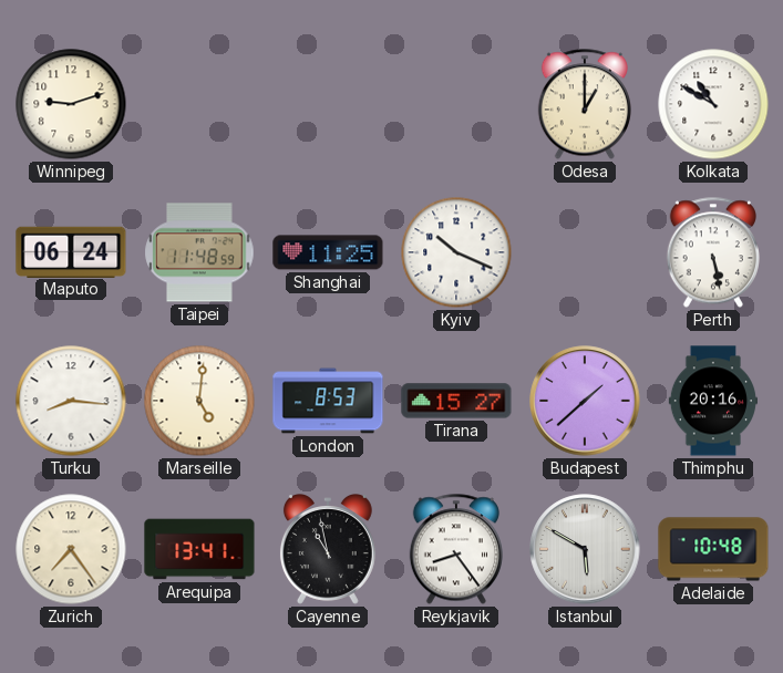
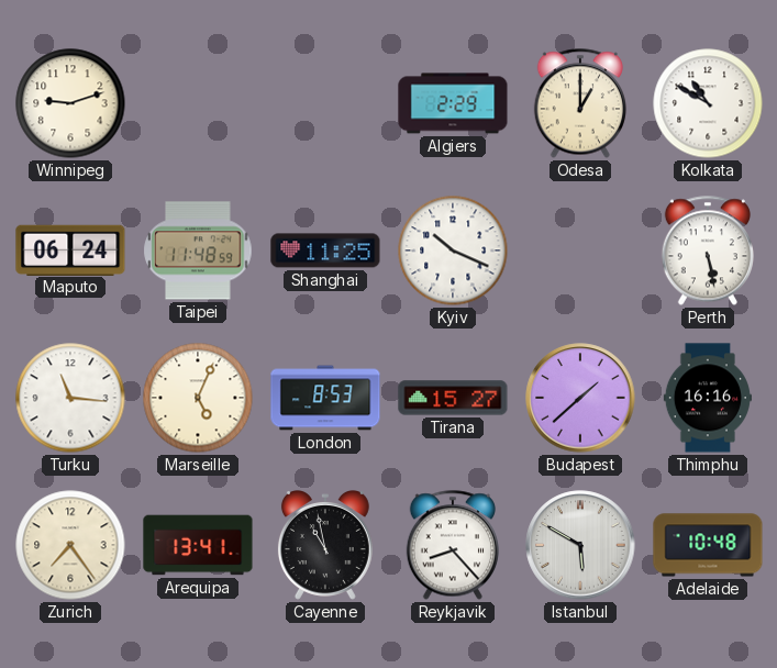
Algiers: none -> 2:29
Turku: 8:16 -> 11:16
Marseille: 5:01 -> 5:04
Thimphu: 20:16 -> 16:16
Reykjavik: 8:24 -> 8:23
